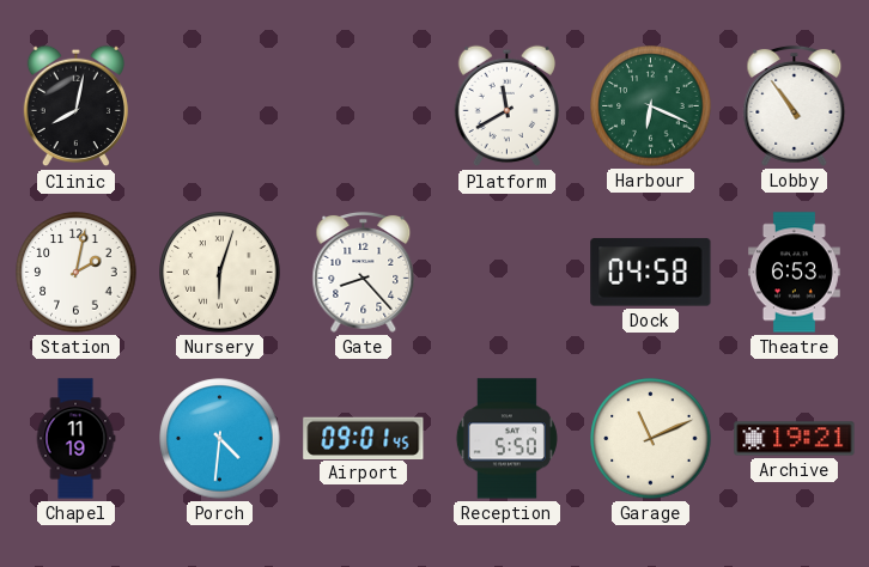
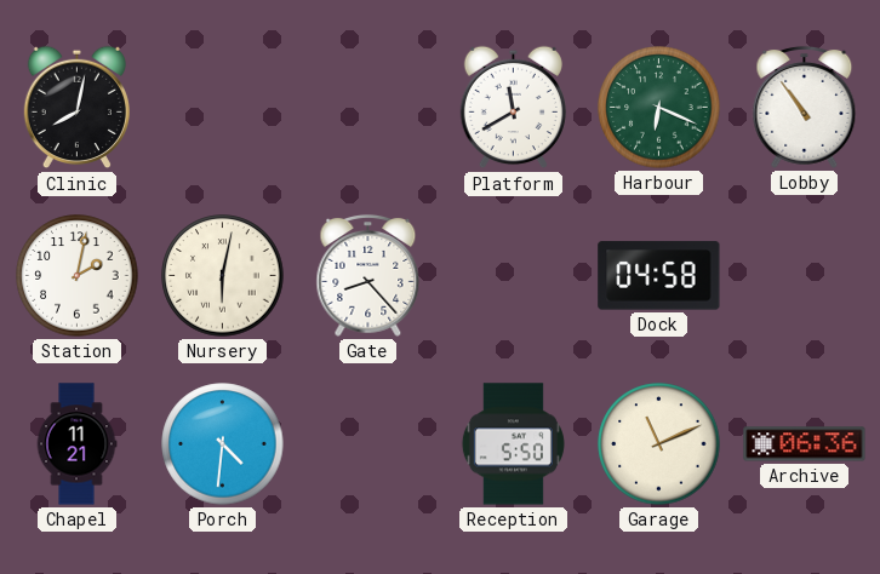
Nursery: 6:03 -> 6:02
Theatre: 6:53 -> none
Chapel: 11:19 -> 11:21
Airport: 09:01 -> none
Archive: 19:21 -> 06:36
